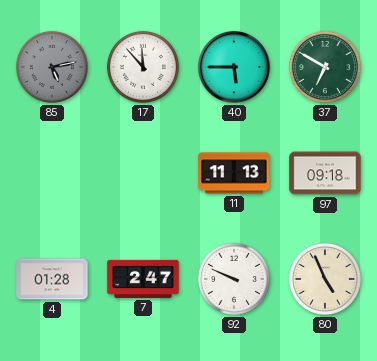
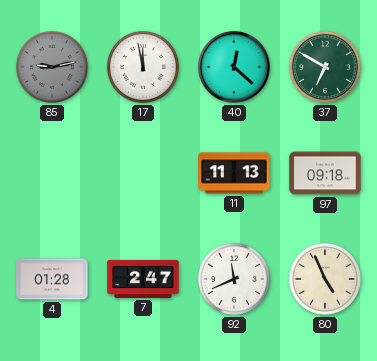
85: 5:13 -> 9:13
17: 11:53 -> 11:58
40: 5:45 -> 12:22
92: 9:49 -> 11:41
